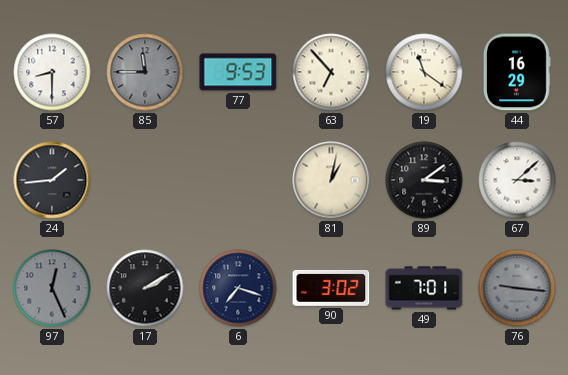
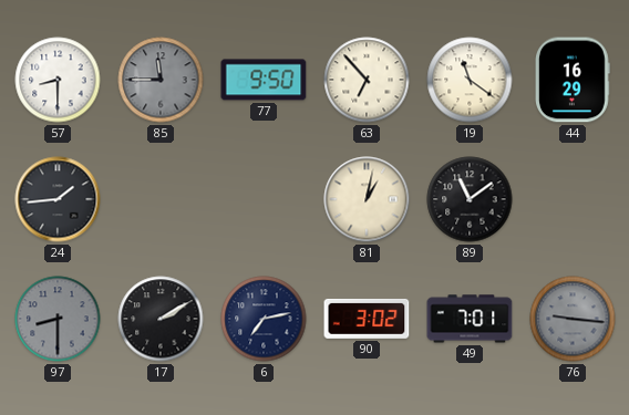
77: 9:53 -> 9:50
89: 3:09 -> 11:09
67: 3:08 -> none
97: 12:26 -> 8:30
6: 7:18 -> 7:13
